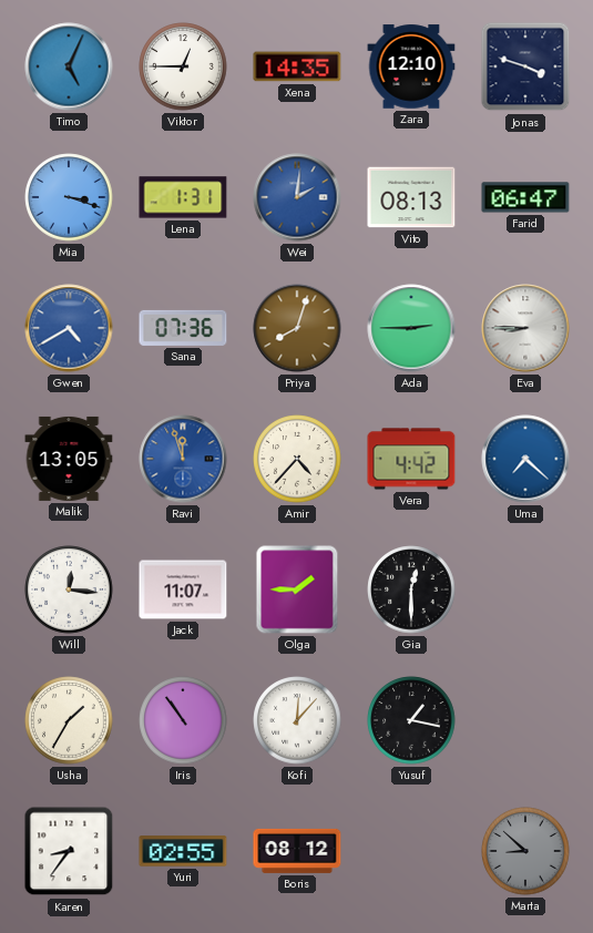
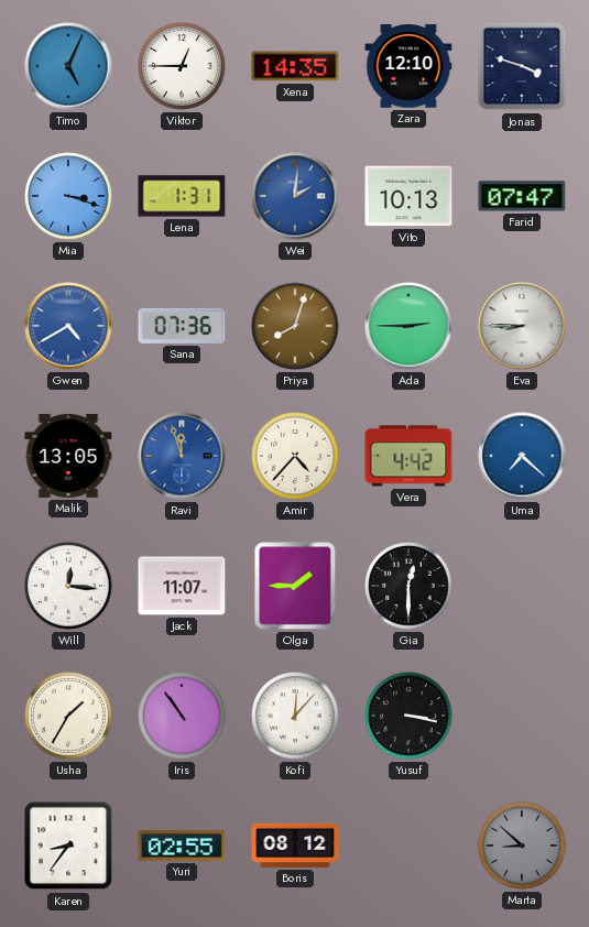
Vito: 08:13 -> 10:13
Farid: 06:47 -> 07:47
Yusuf: 1:17 -> 3:17
